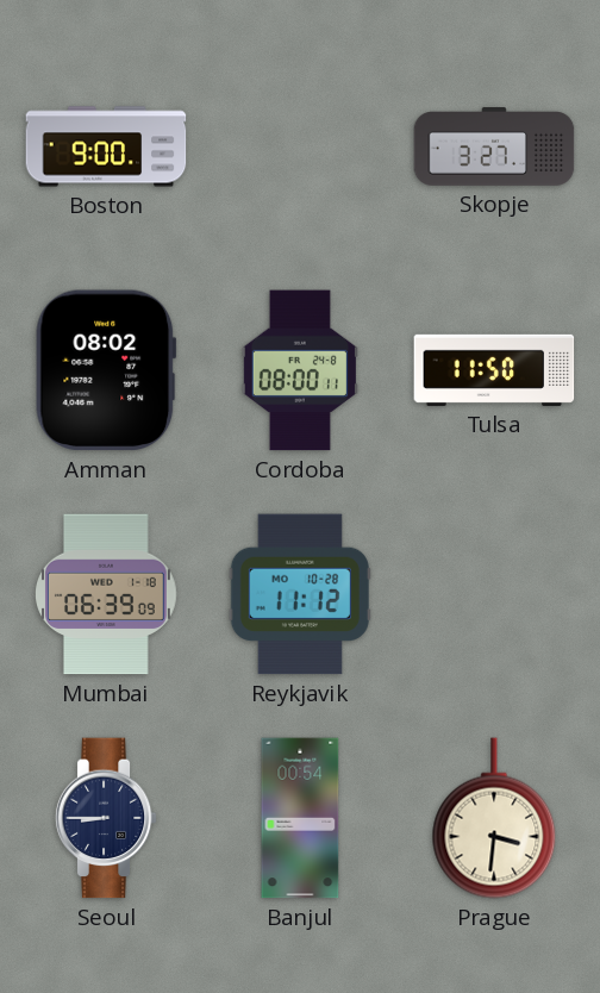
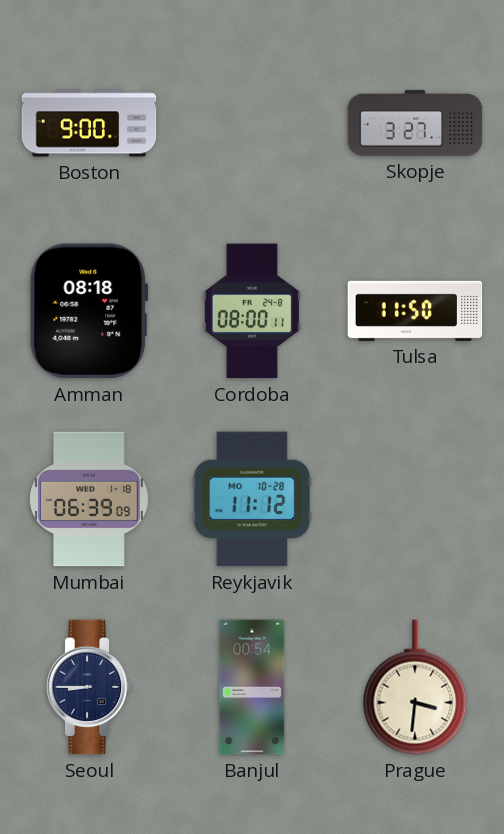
Amman: 08:02 -> 08:18
